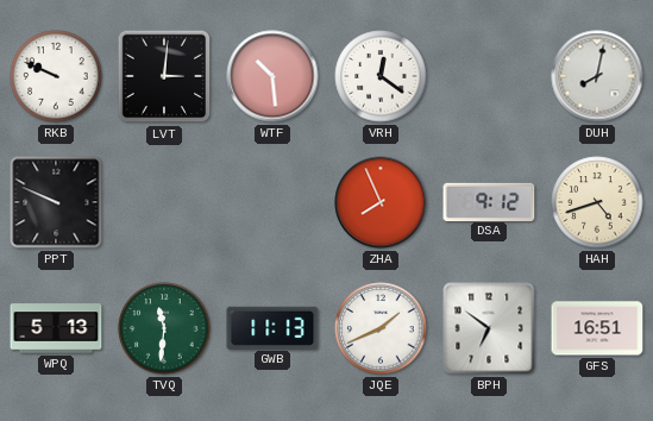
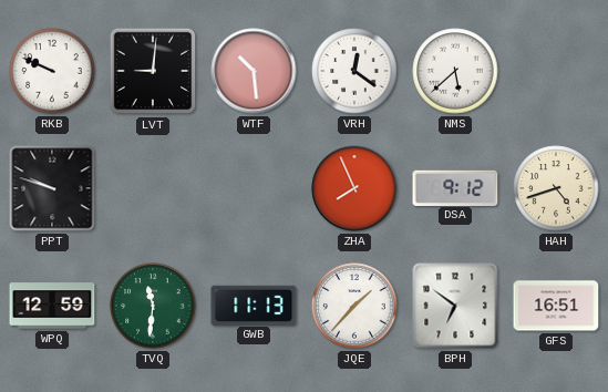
LVT: 3:01 -> 9:01
NMS: none -> 5:38
DUH: 8:02 -> none
PPT: 9:49 -> 9:48
WPQ: 5:13 -> 12:59
JQE: 1:41 -> 1:37
